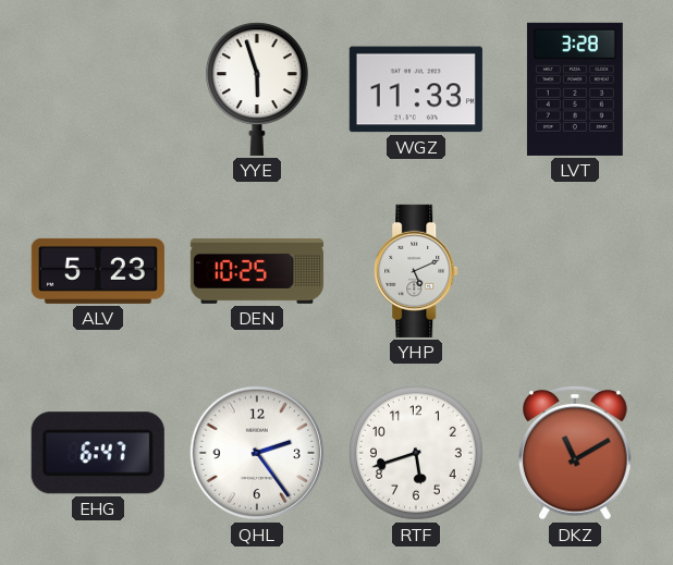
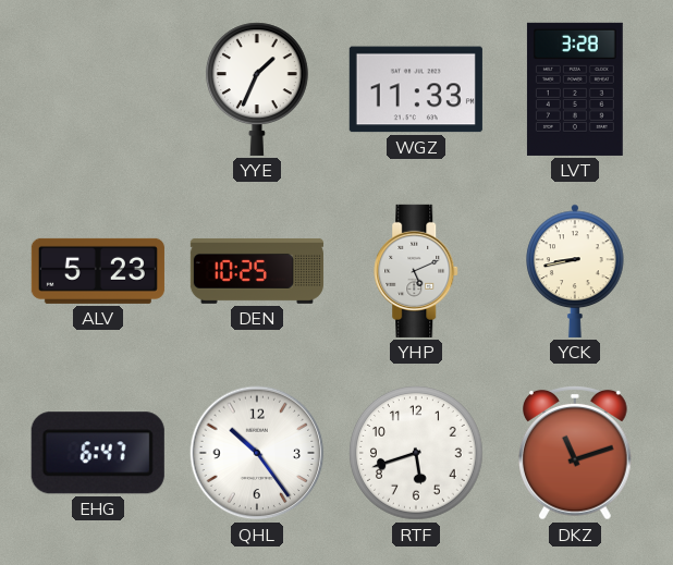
YYE: 5:57 -> 1:34
YCK: none -> 8:43
QHL: 2:24 -> 10:24
DKZ: 11:10 -> 11:12
